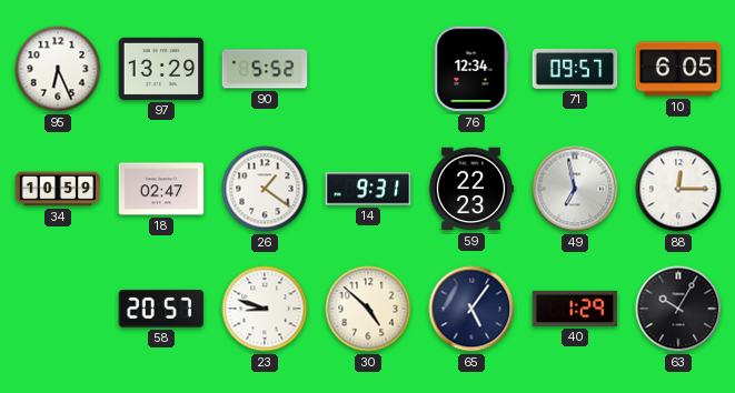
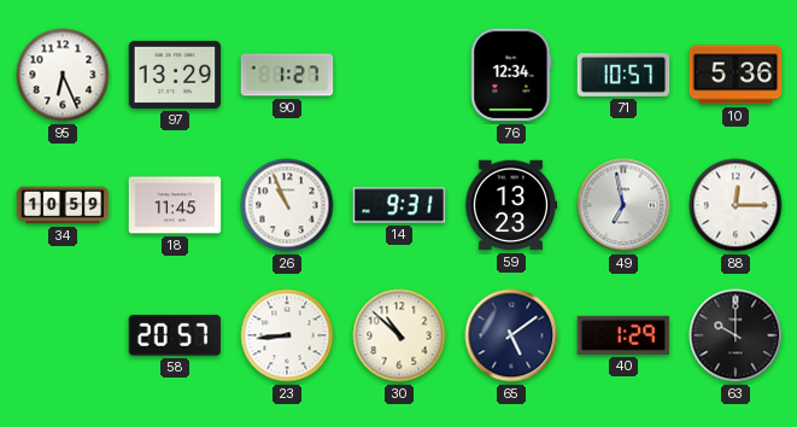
90: 5:52 -> 1:27
71: 09:57 -> 10:57
10: 6:05 -> 5:36
18: 02:47 -> 11:45
26: 1:21 -> 10:56
59: 22:23 -> 13:23
23: 8:48 -> 8:44
30: 4:52 -> 10:52
65: 5:06 -> 5:09
63: 10:05 -> 10:00
